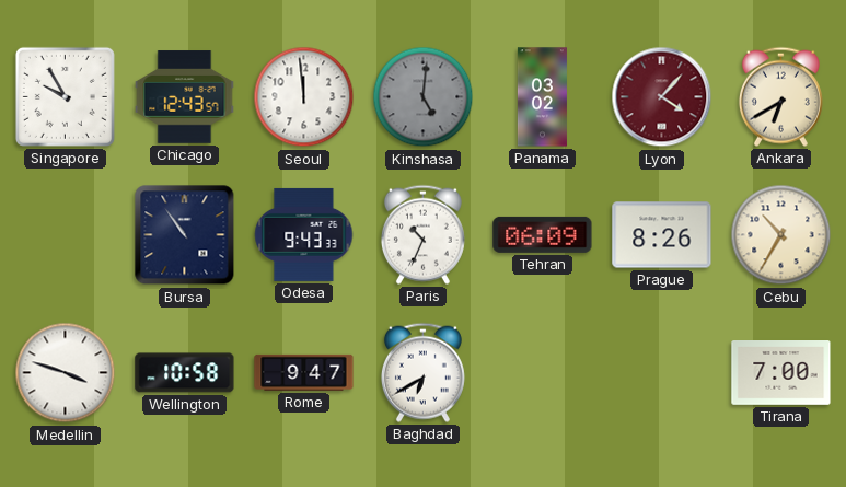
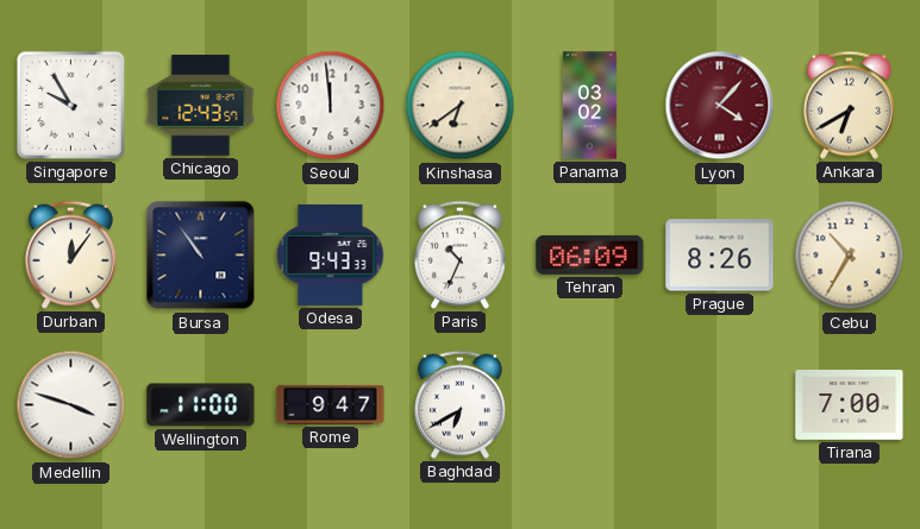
Kinshasa: 5:01 -> 6:39
Kinshasa dial: grey -> cream
Durban: none -> 12:06
Wellington: 10:58 -> 11:00
